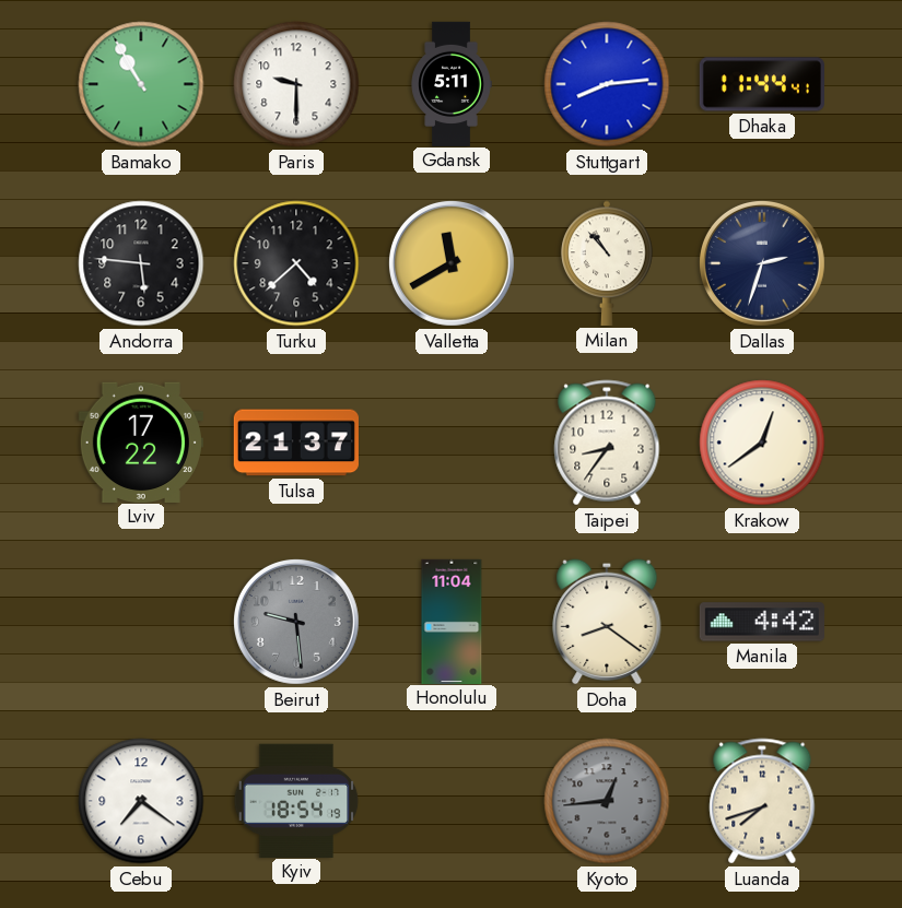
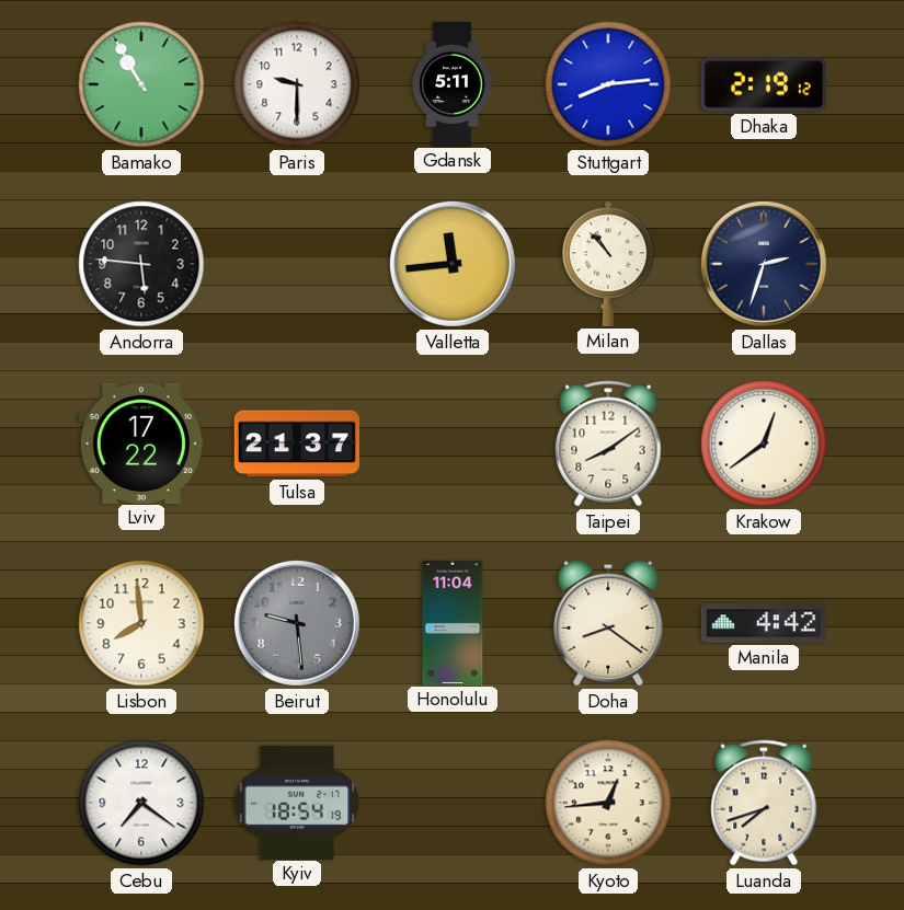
Dhaka: 11:44 -> 2:19
Turku: 4:38 -> none
Valletta: 11:40 -> 11:44
Taipei: 8:36 -> 8:09
Lisbon: none -> 7:59
Kyoto dial: grey -> cream
